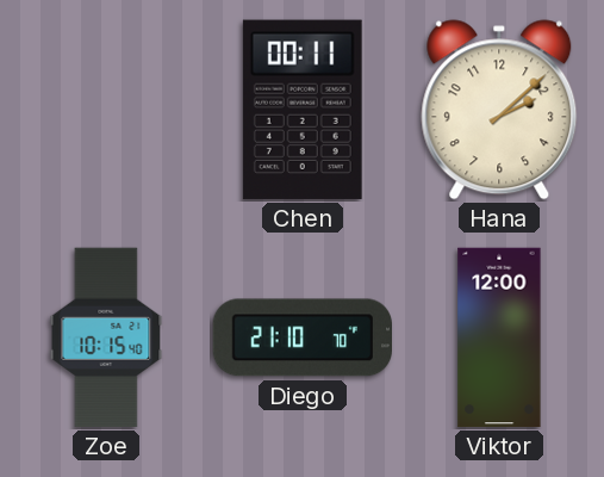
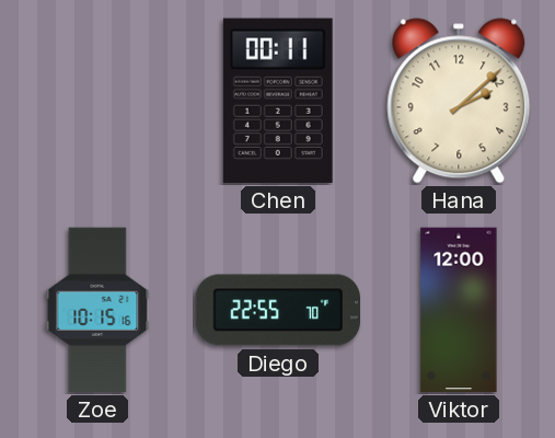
Zoe: 10:15:40 -> 10:15:16
Diego: 21:10 -> 22:55
